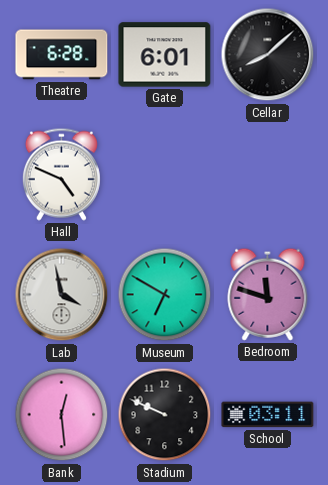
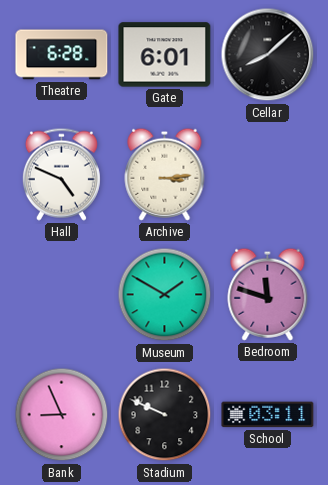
Archive: none -> 3:14
Lab: 3:58 -> none
Museum: 6:50 -> 1:50
Bank: 12:29 -> 8:56
